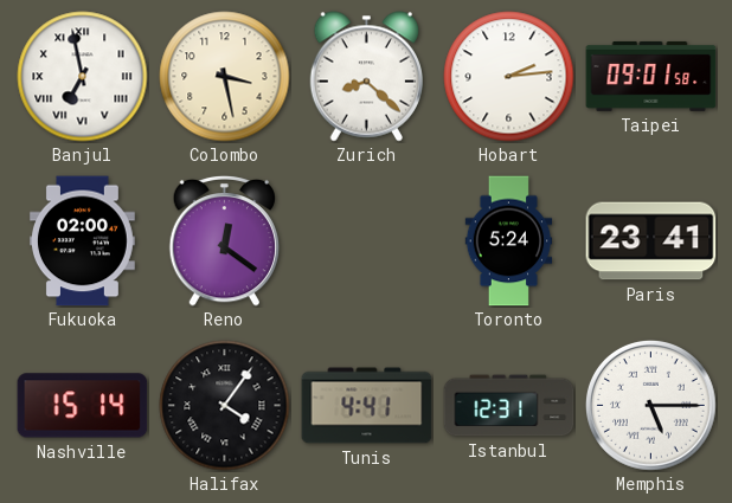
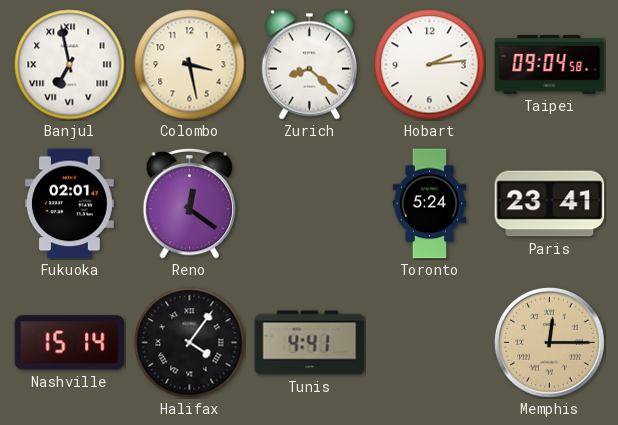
Taipei: 09:01 -> 09:04
Fukuoka: 02:00 -> 02:01
Istanbul: 12:31 -> none
Memphis: 5:15 -> 12:15
Memphis dial: white -> champagne
